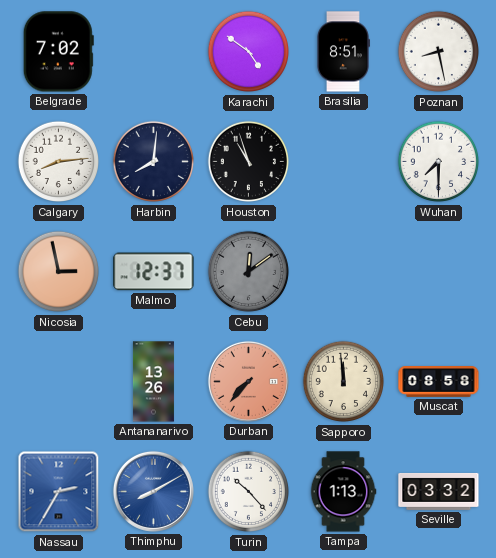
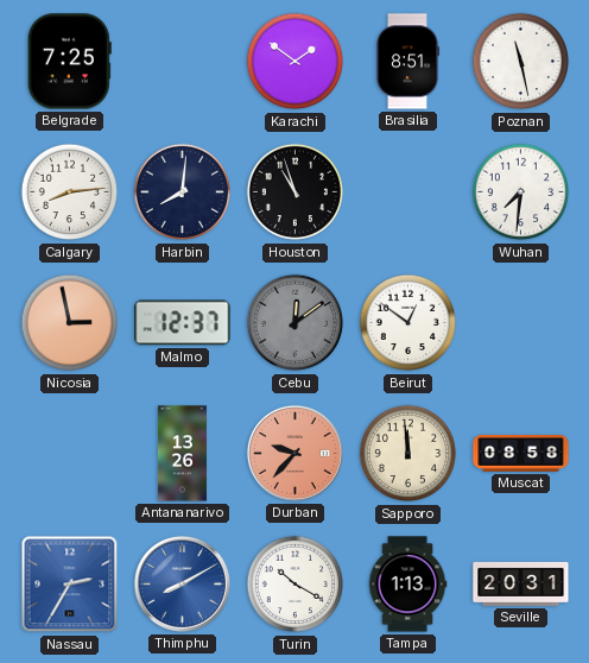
Belgrade: 7:02 -> 7:25
Karachi: 4:51 -> 1:51
Poznan: 8:28 -> 11:28
Wuhan: 7:30 -> 7:31
Beirut: none -> 12:51
Durban: 7:37 -> 9:37
Turin: 10:23 -> 10:20
Seville: 03:32 -> 20:31
